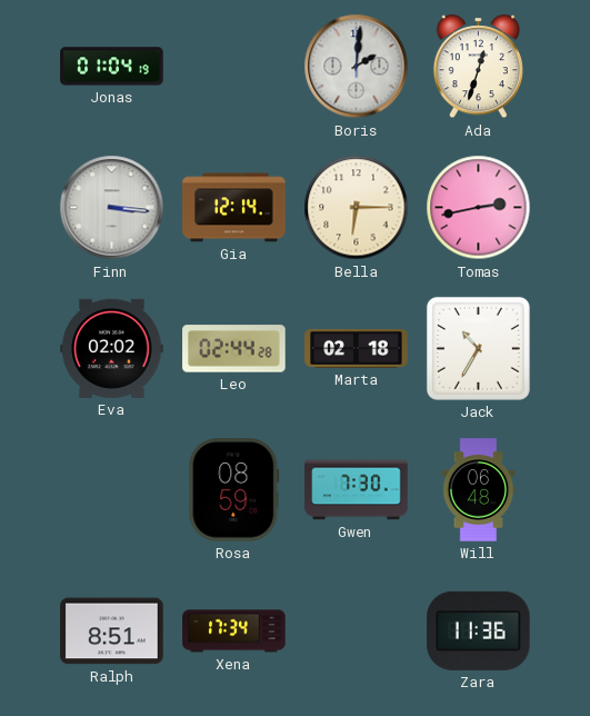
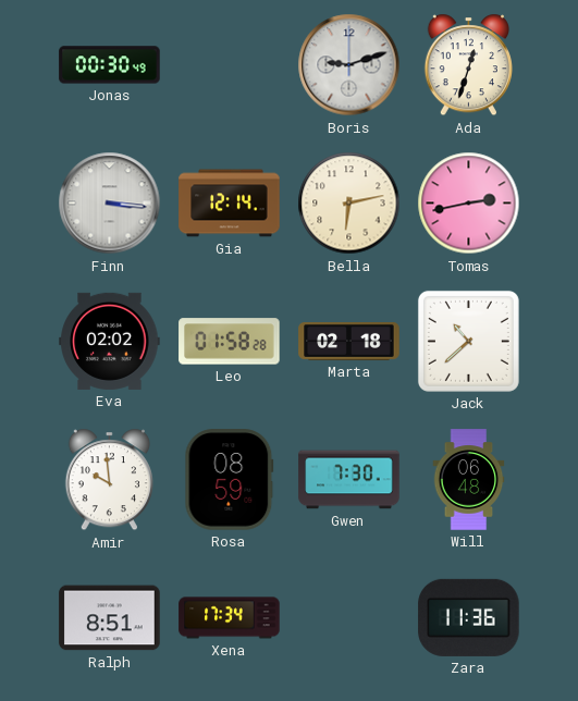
Jonas: 01:04 -> 00:30
Boris: 2:01 -> 9:12
Bella: 6:15 -> 6:13
Leo: 02:44 -> 01:58
Jack: 10:35 -> 10:38
Amir: none -> 9:59
